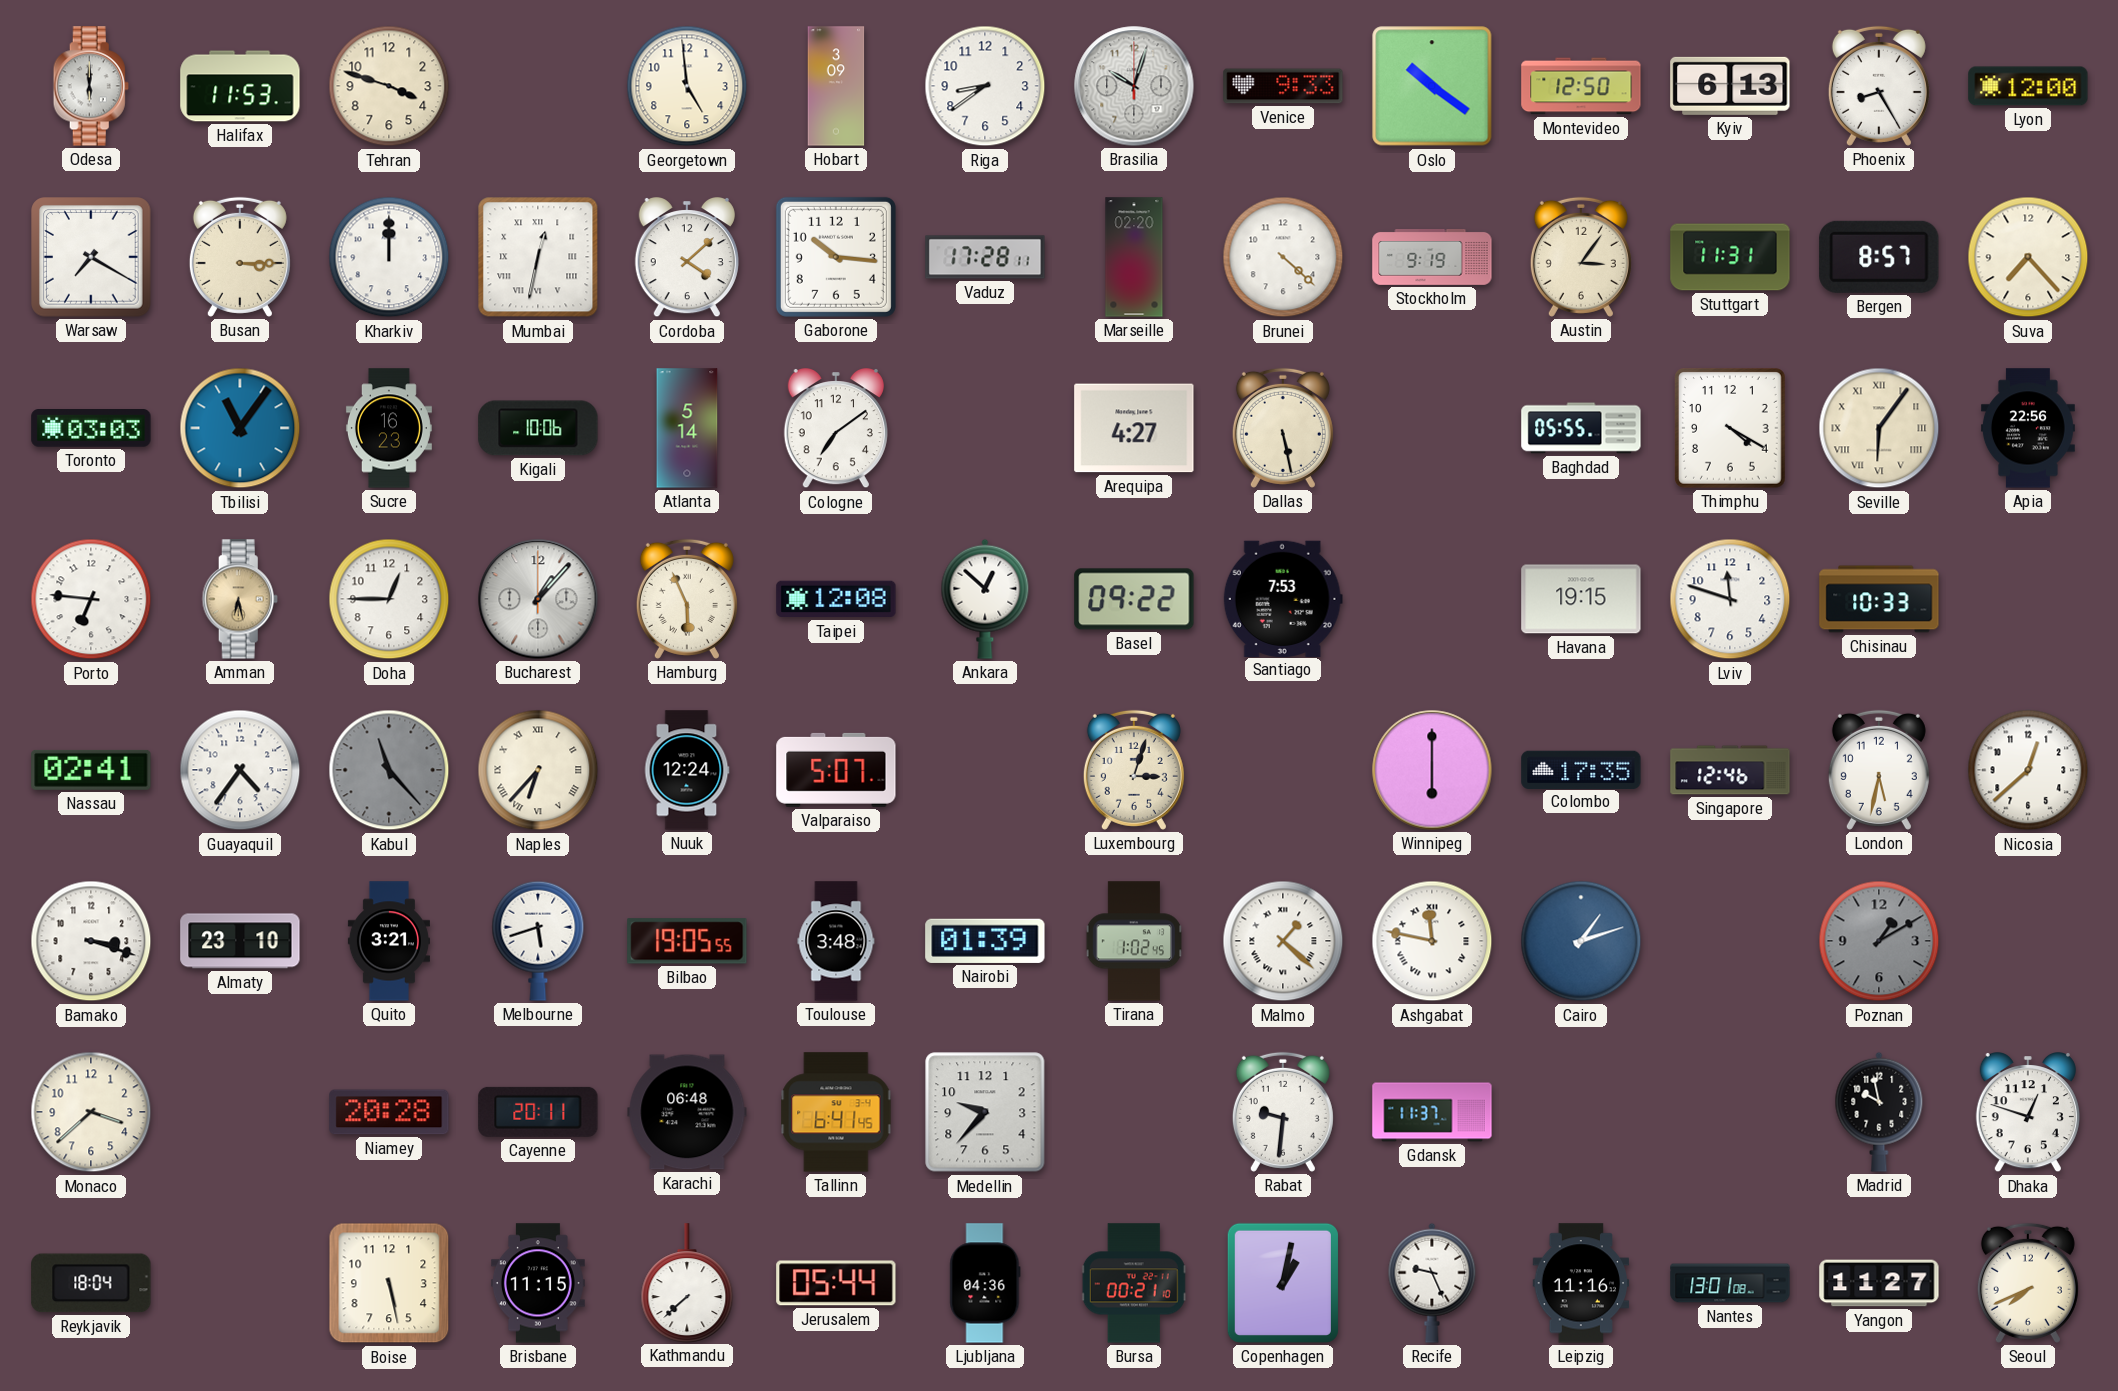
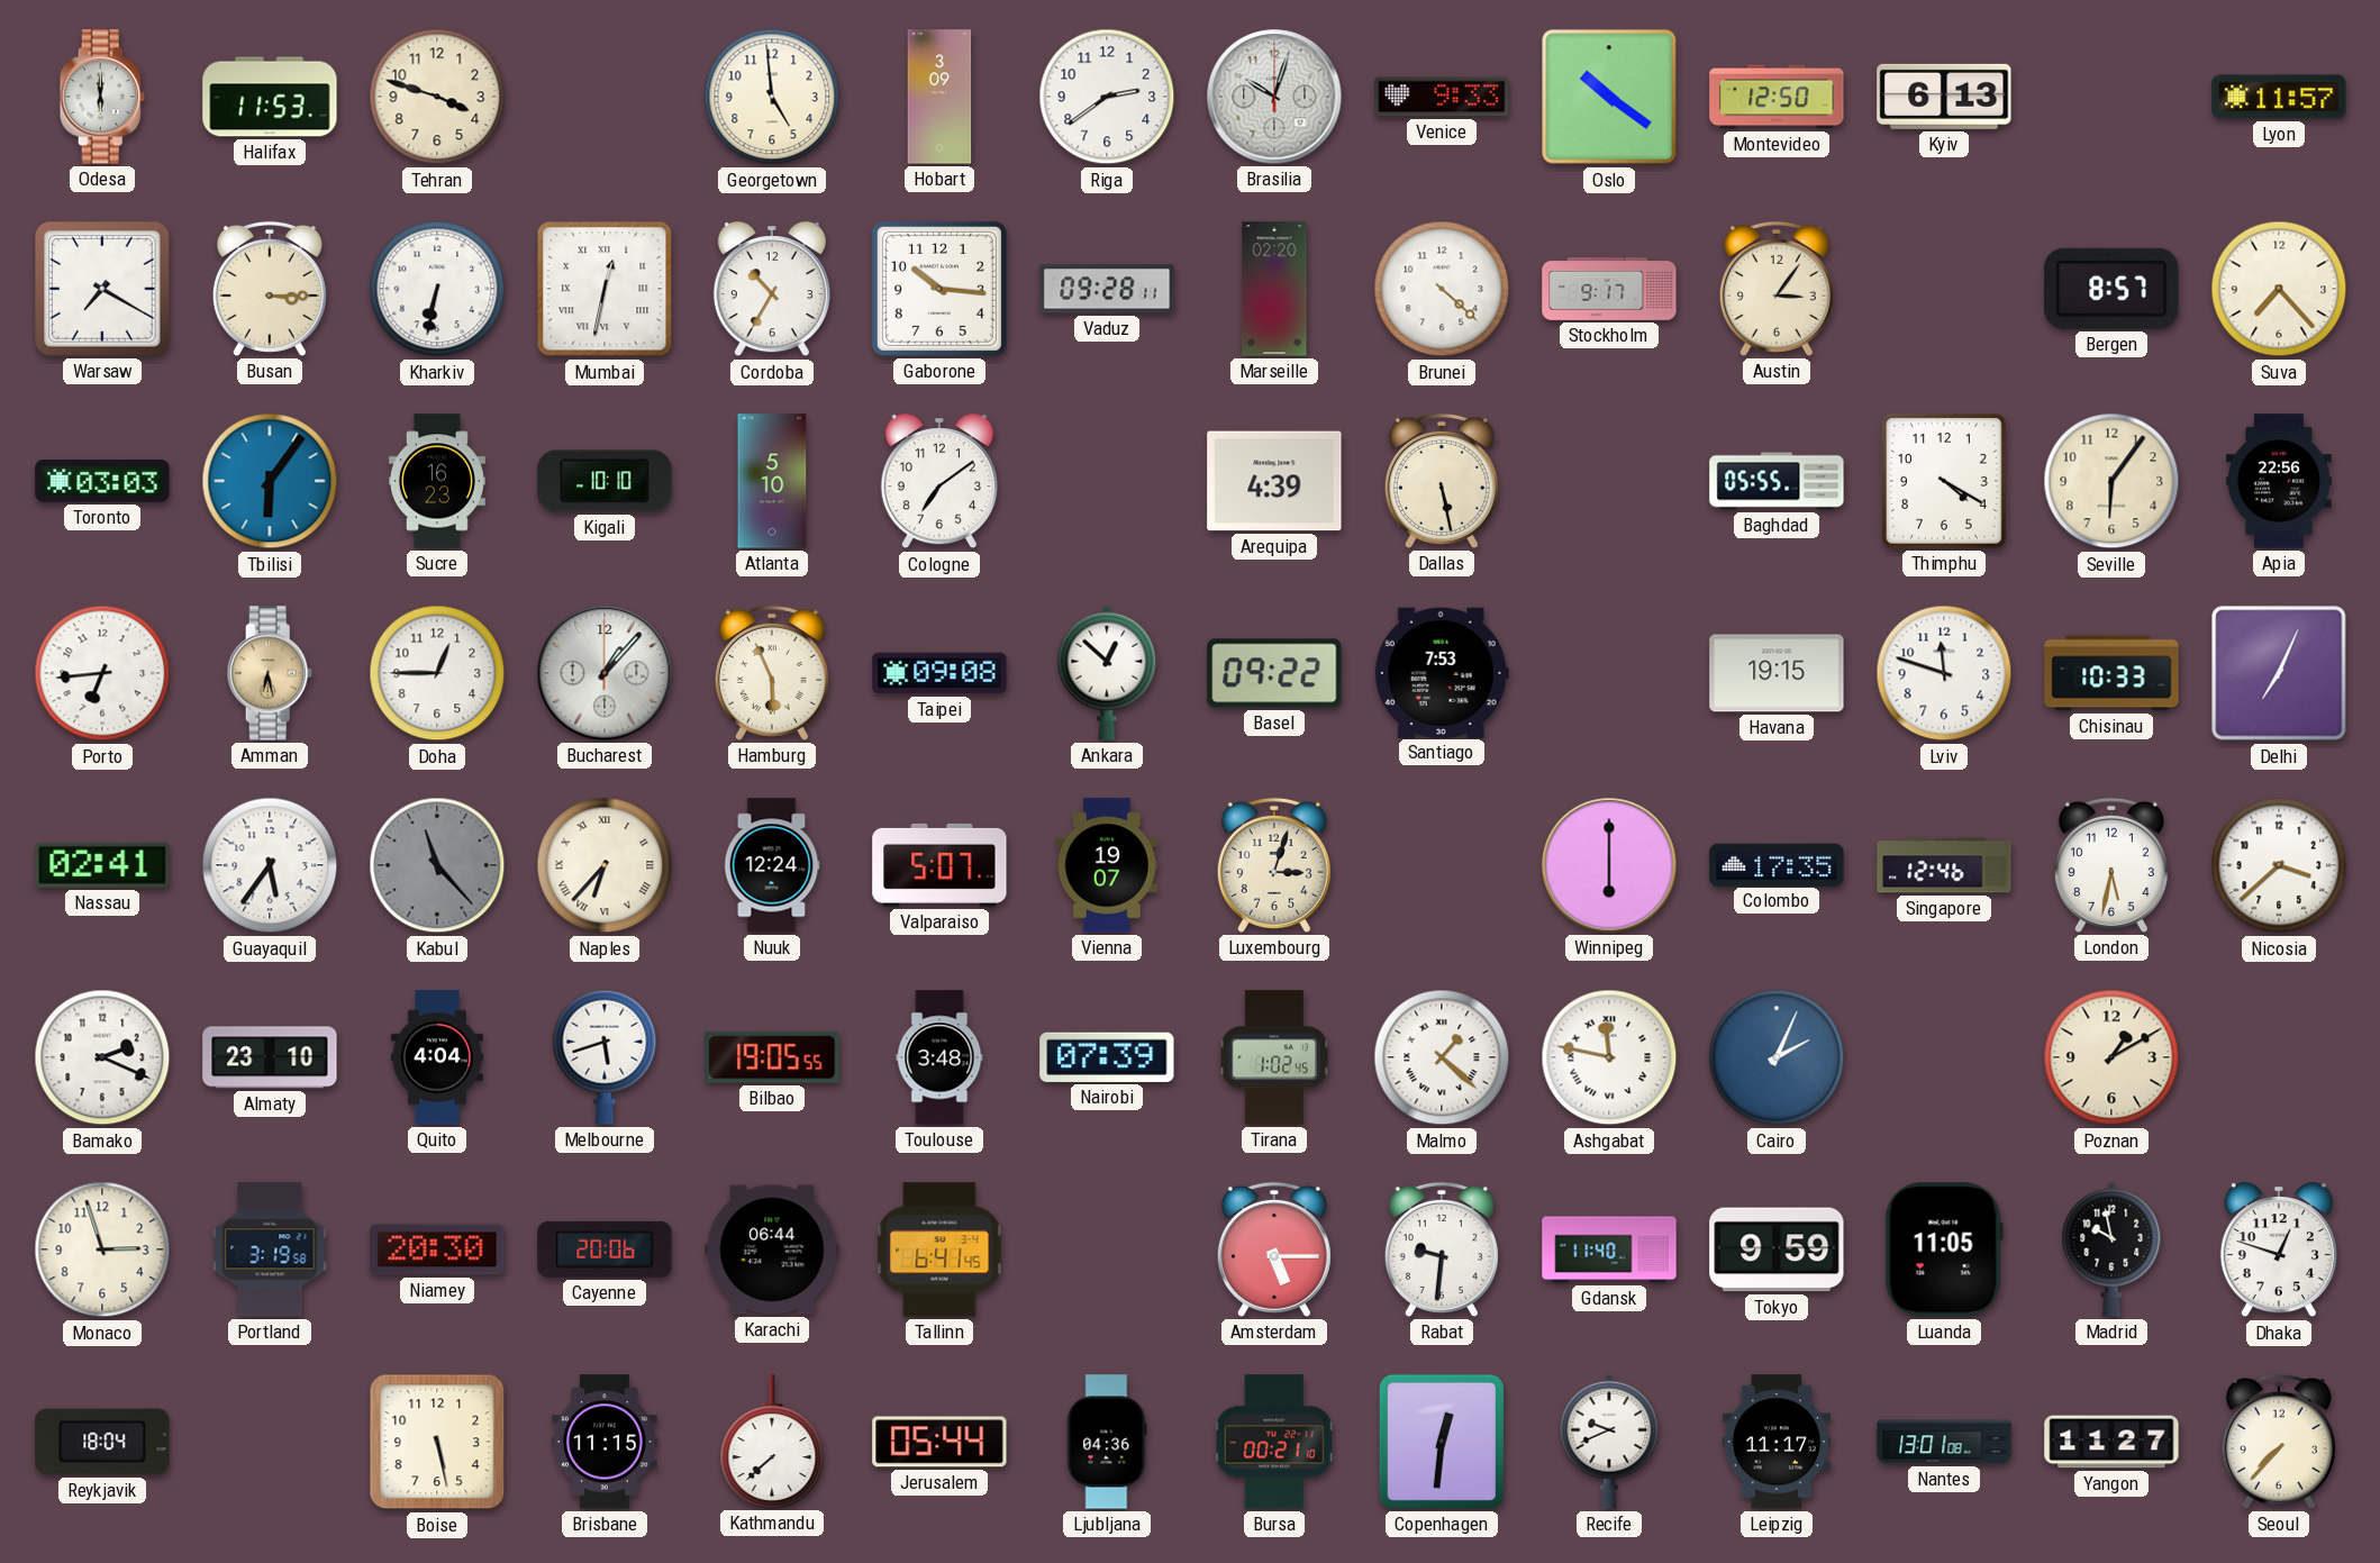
Riga: 8:39 -> 2:39
Phoenix: 8:25 -> none
Lyon: 12:00 -> 11:57
Kharkiv: 12:00 -> 6:32
Cordoba: 4:08 -> 10:35
Vaduz: 17:28 -> 09:28
Stockholm: 9:19 -> 9:17
Stuttgart: 11:31 -> none
Tbilisi: 11:06 -> 6:06
Kigali: 10:06 -> 10:10
Atlanta: 5:14 -> 5:10
Arequipa: 4:27 -> 4:39
Seville numerals: Roman -> Arabic
Porto: 6:46 -> 6:44
Taipei: 12:08 -> 09:08
Delhi: none -> 7:04
Guayaquil: 4:36 -> 5:36
Vienna: none -> 19:07
Nicosia: 12:38 -> 3:38
Bamako: 3:18 -> 2:19
Quito: 3:21 -> 4:04
Nairobi: 01:39 -> 07:39
Cairo: 1:12 -> 2:04
Poznan dial: grey -> cream
Monaco: 3:38 -> 2:57
Portland: none -> 3:19
Niamey: 20:28 -> 20:30
Cayenne: 20:11 -> 20:06
Karachi: 06:48 -> 06:44
Medellin: 9:37 -> none
Amsterdam: none -> 5:15
Gdansk: 11:37 -> 11:40
Tokyo: none -> 9:59
Luanda: none -> 11:05
Copenhagen: 1:02 -> 12:31
Recife: 9:26 -> 9:41
Leipzig: 11:16 -> 11:17
Seoul: 7:41 -> 7:37
